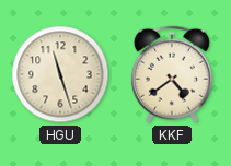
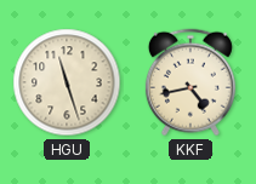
KKF: 4:39 -> 4:43
